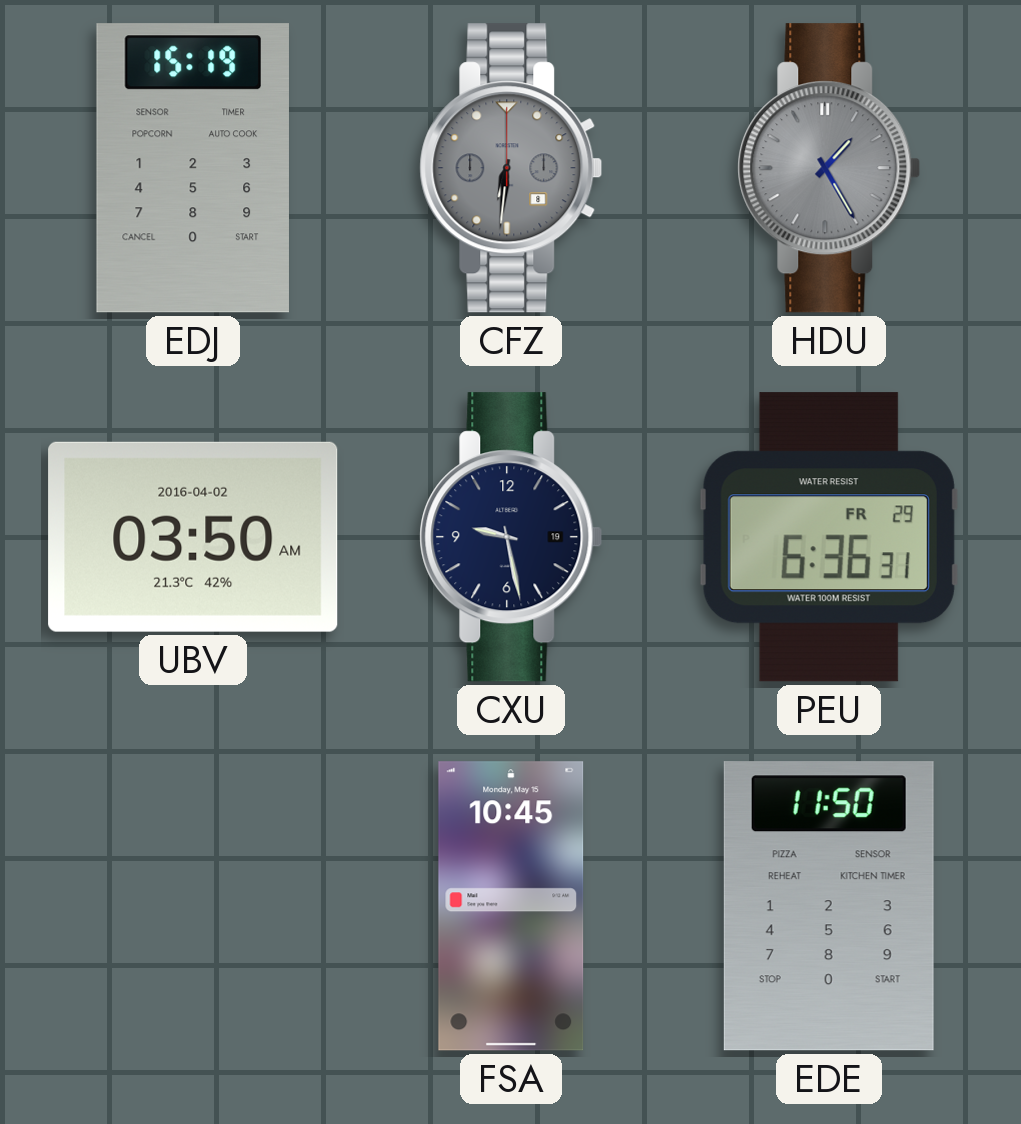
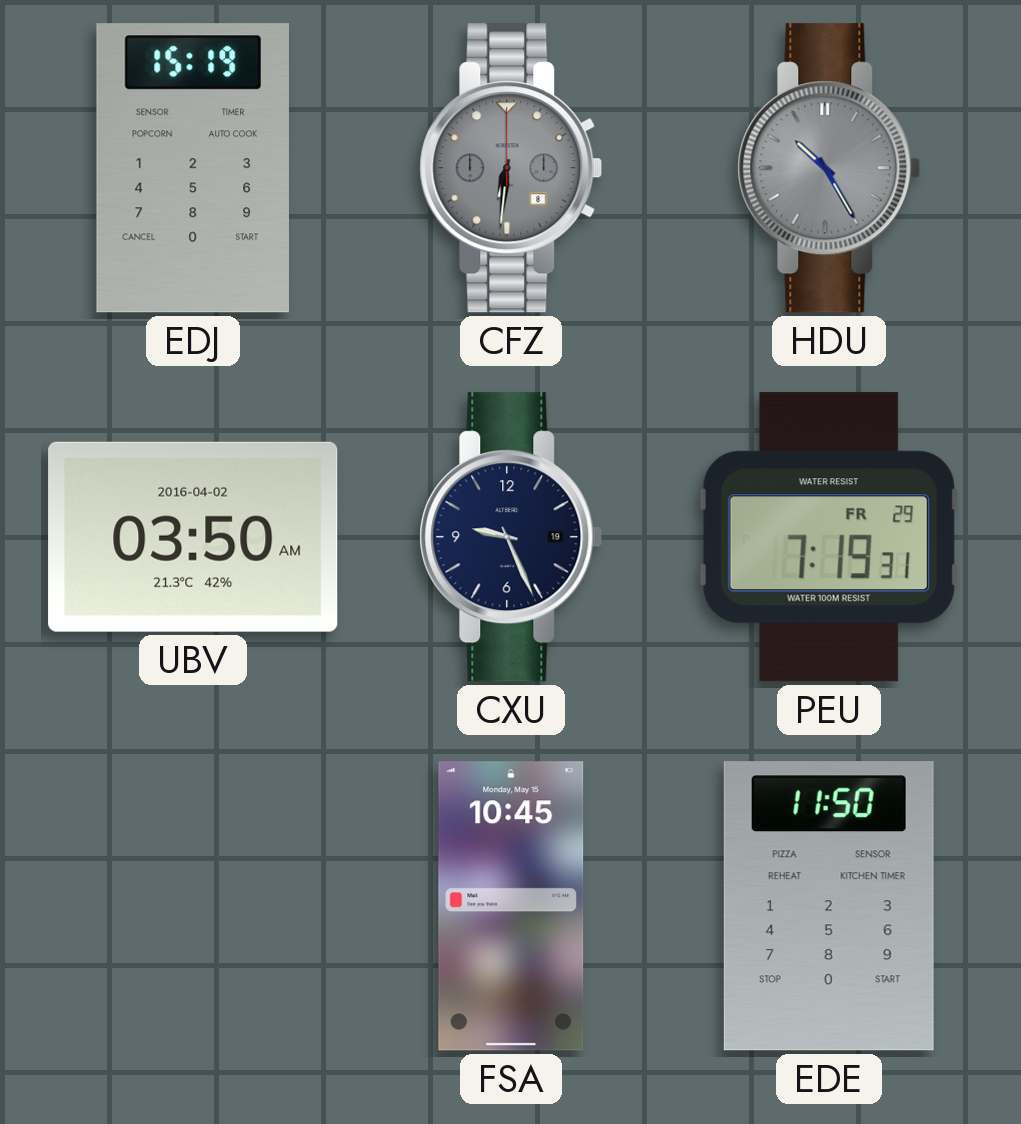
HDU: 1:25 -> 10:25
CXU: 9:28 -> 9:26
PEU: 6:36 -> 7:19
